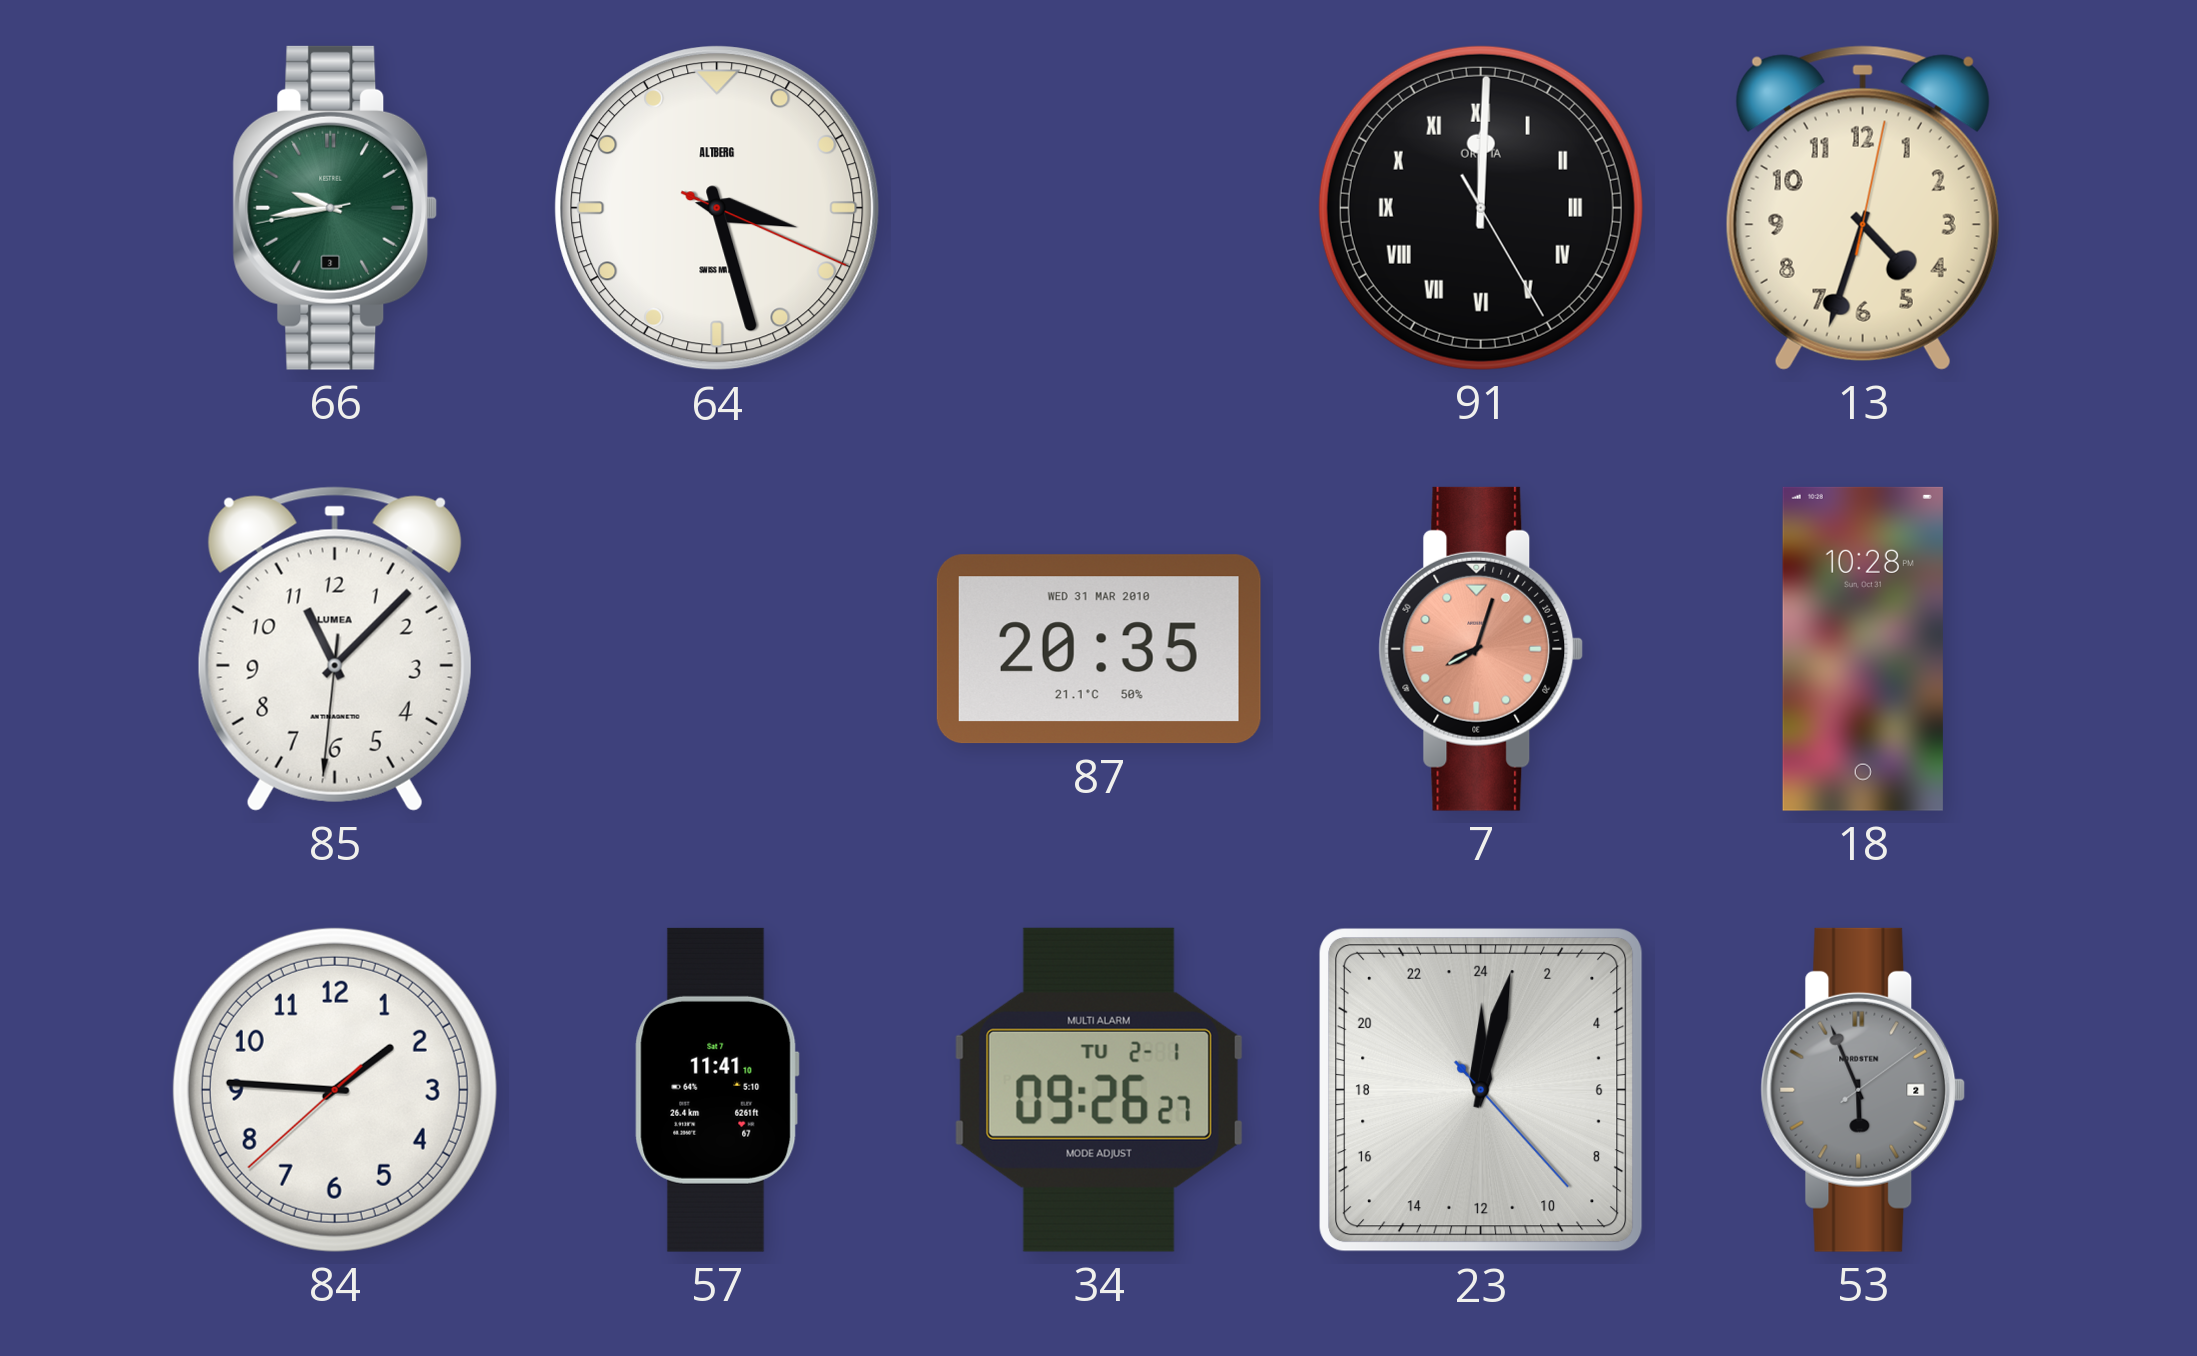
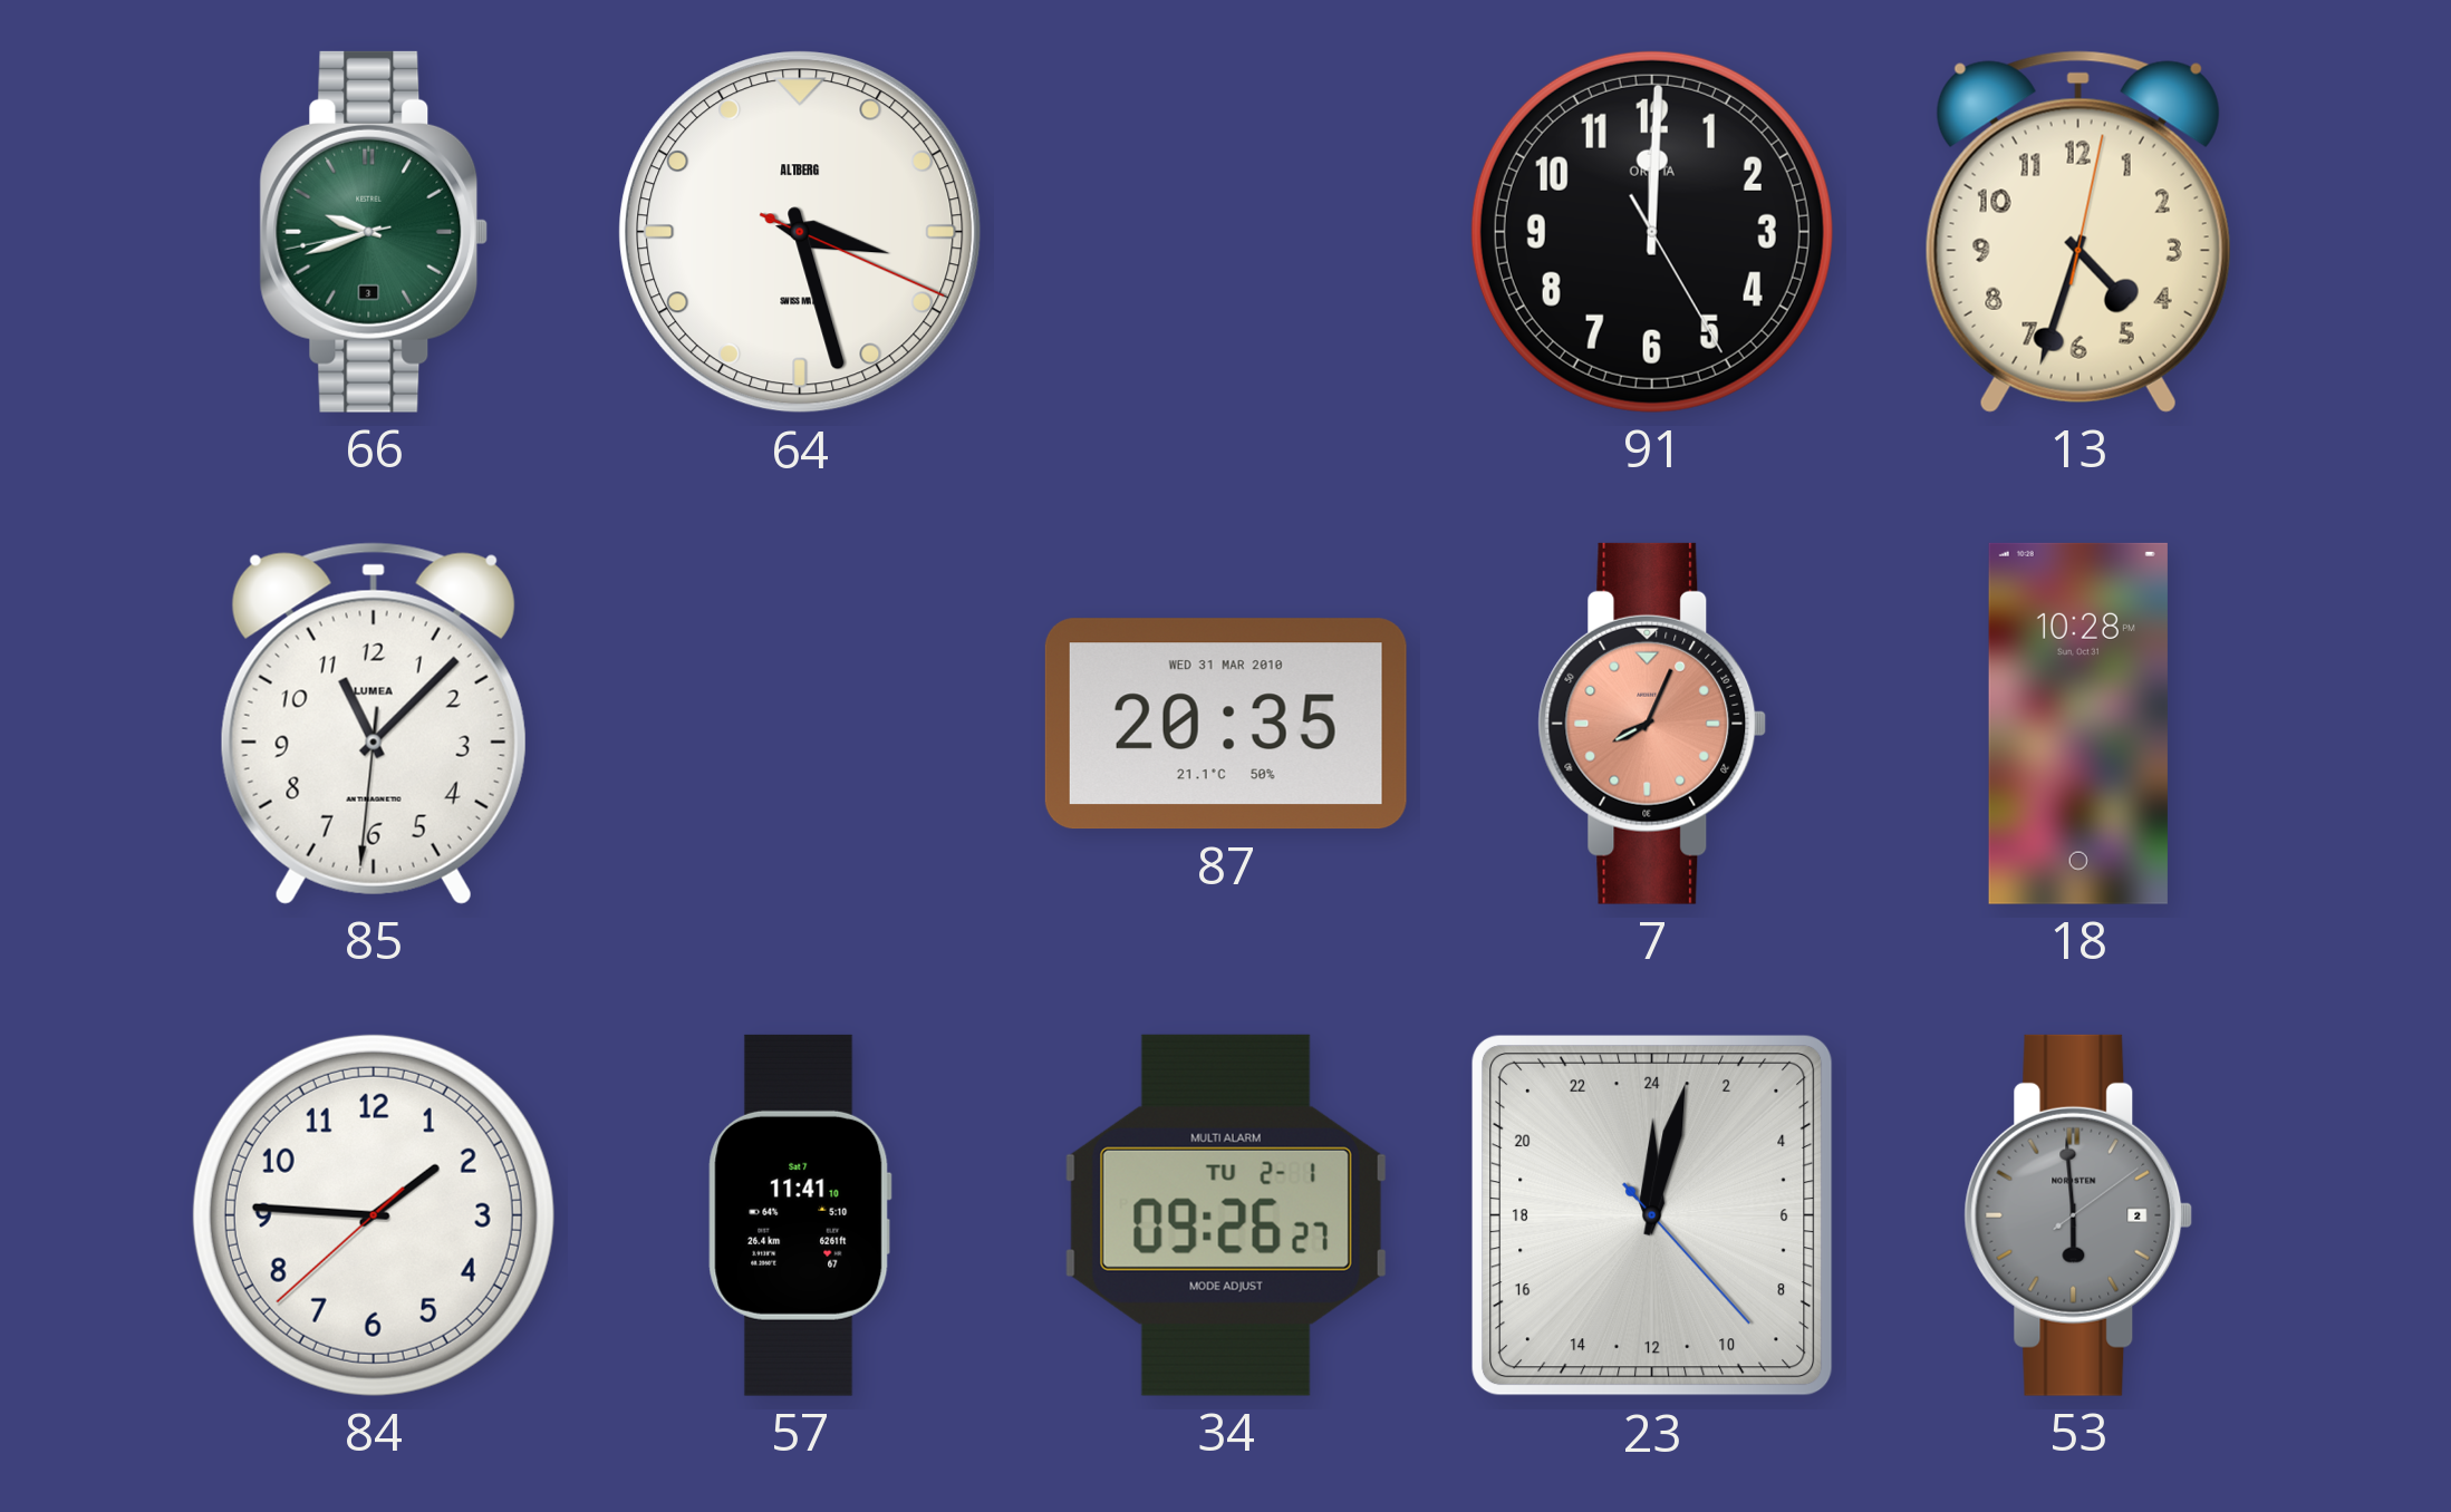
66: 9:43 -> 9:41
91 numerals: Roman -> Arabic
7: 8:03 -> 8:04
53: 5:56 -> 5:59
